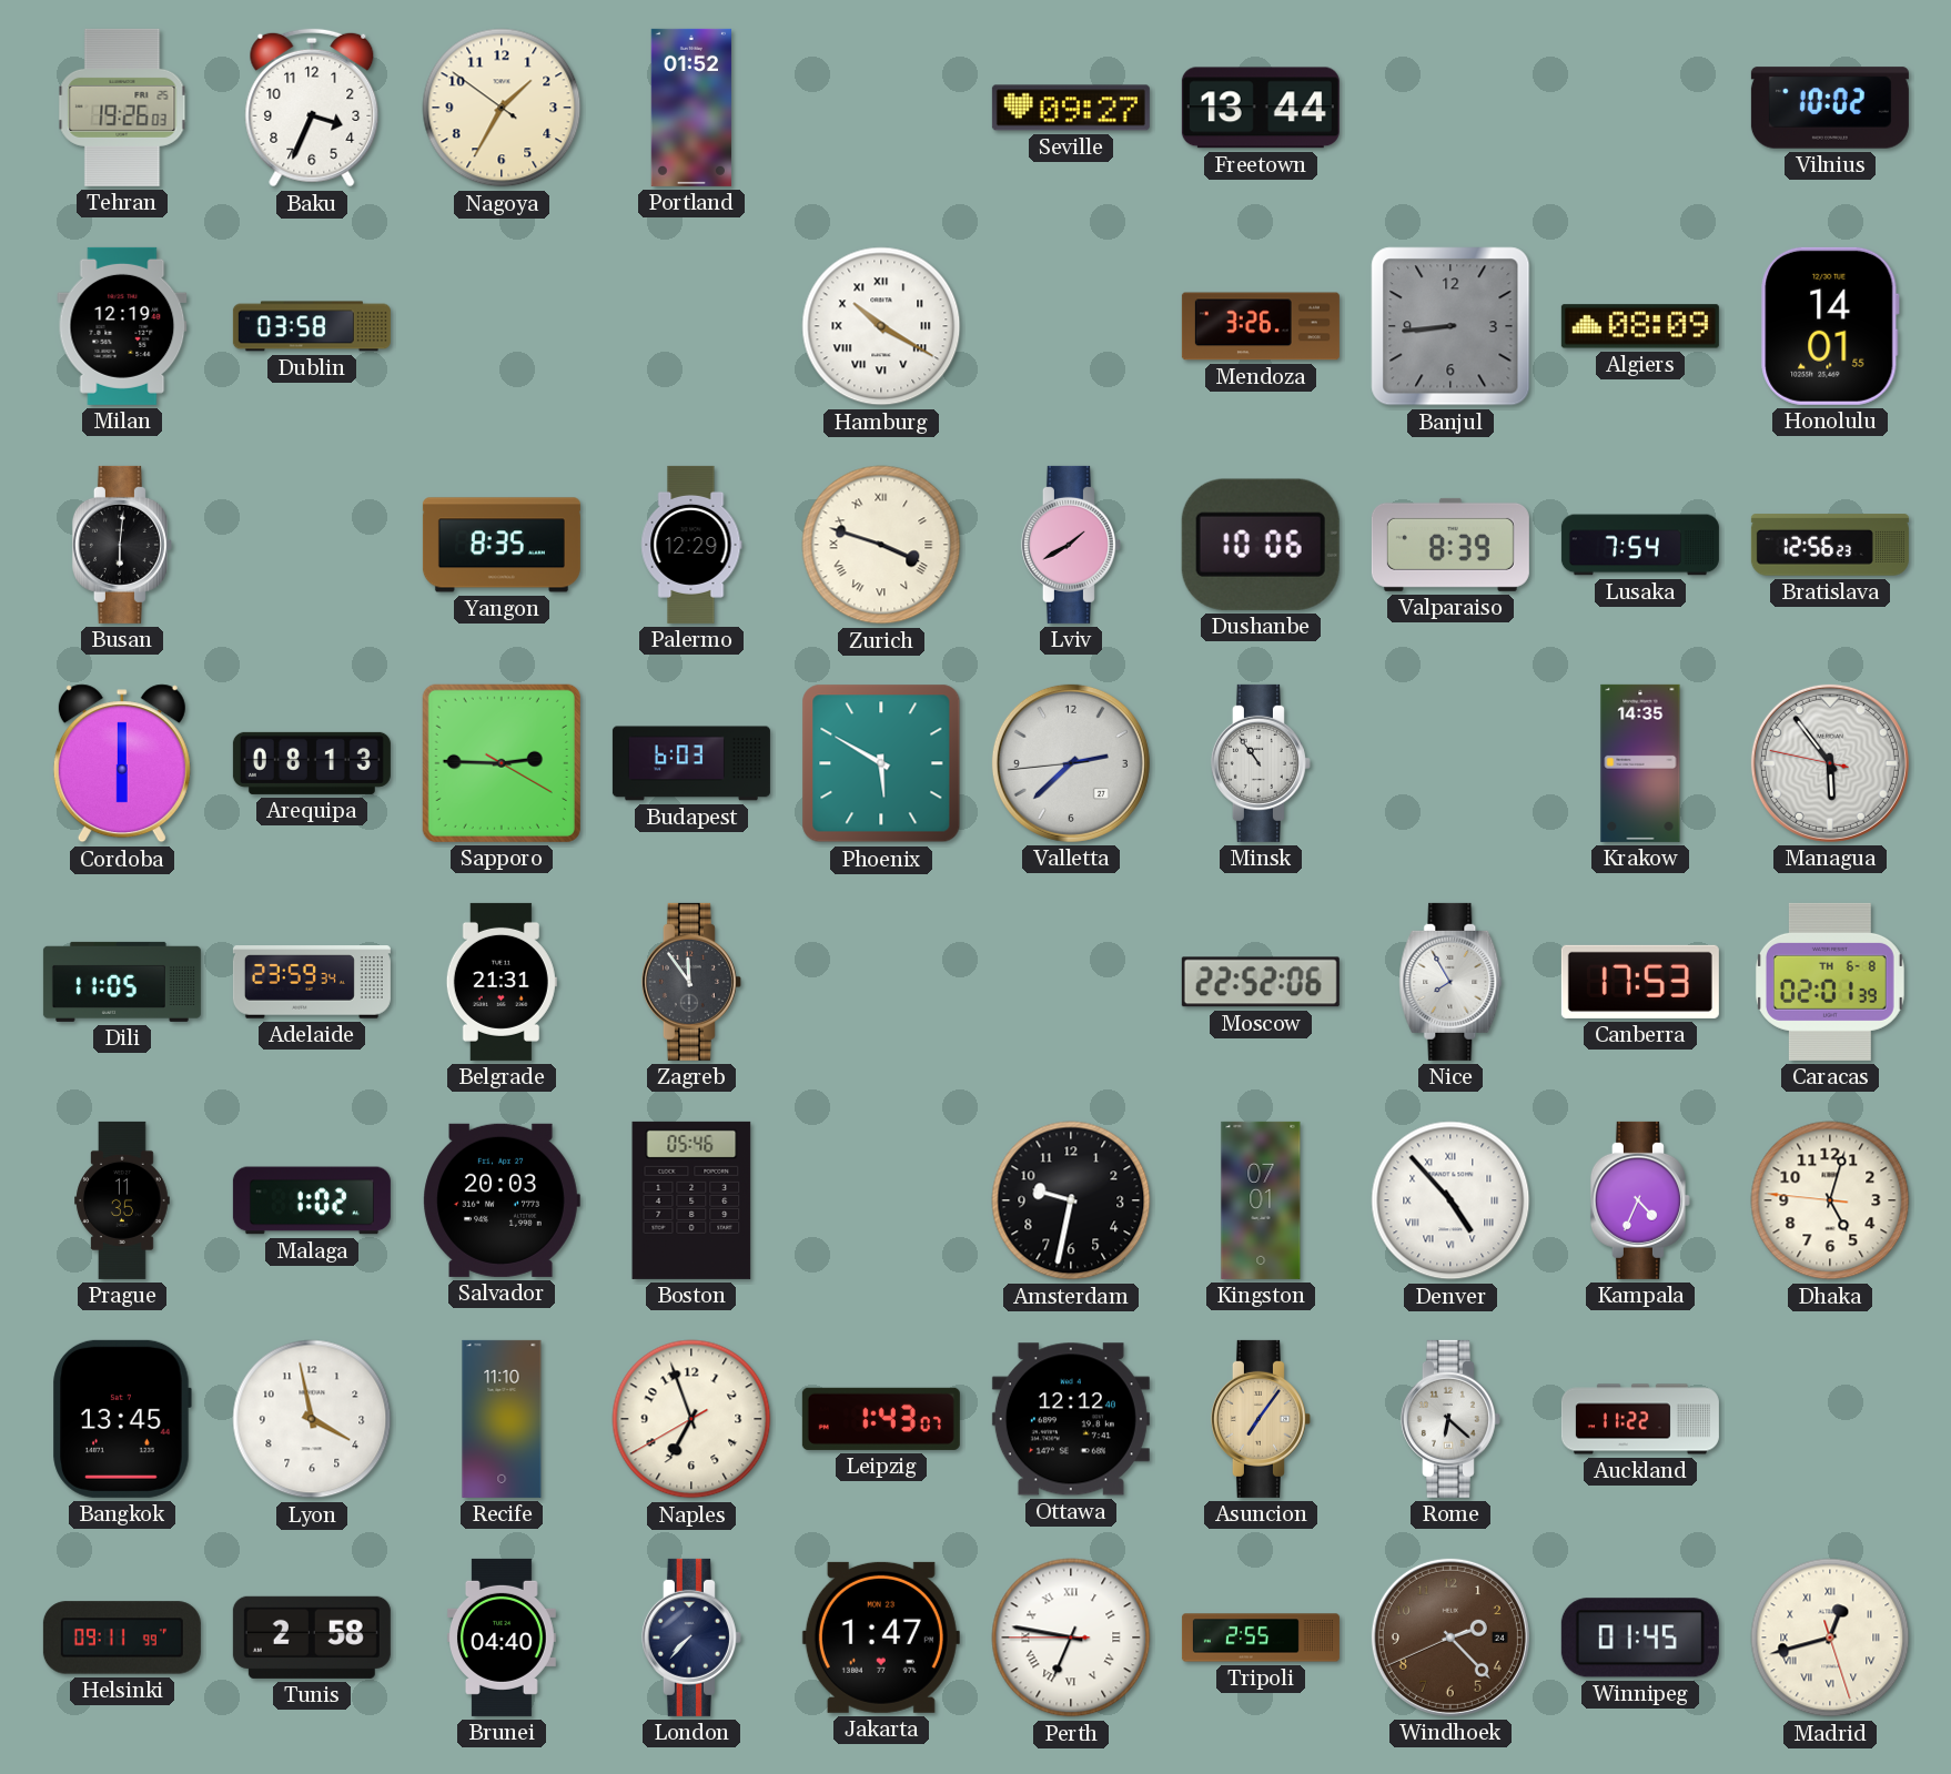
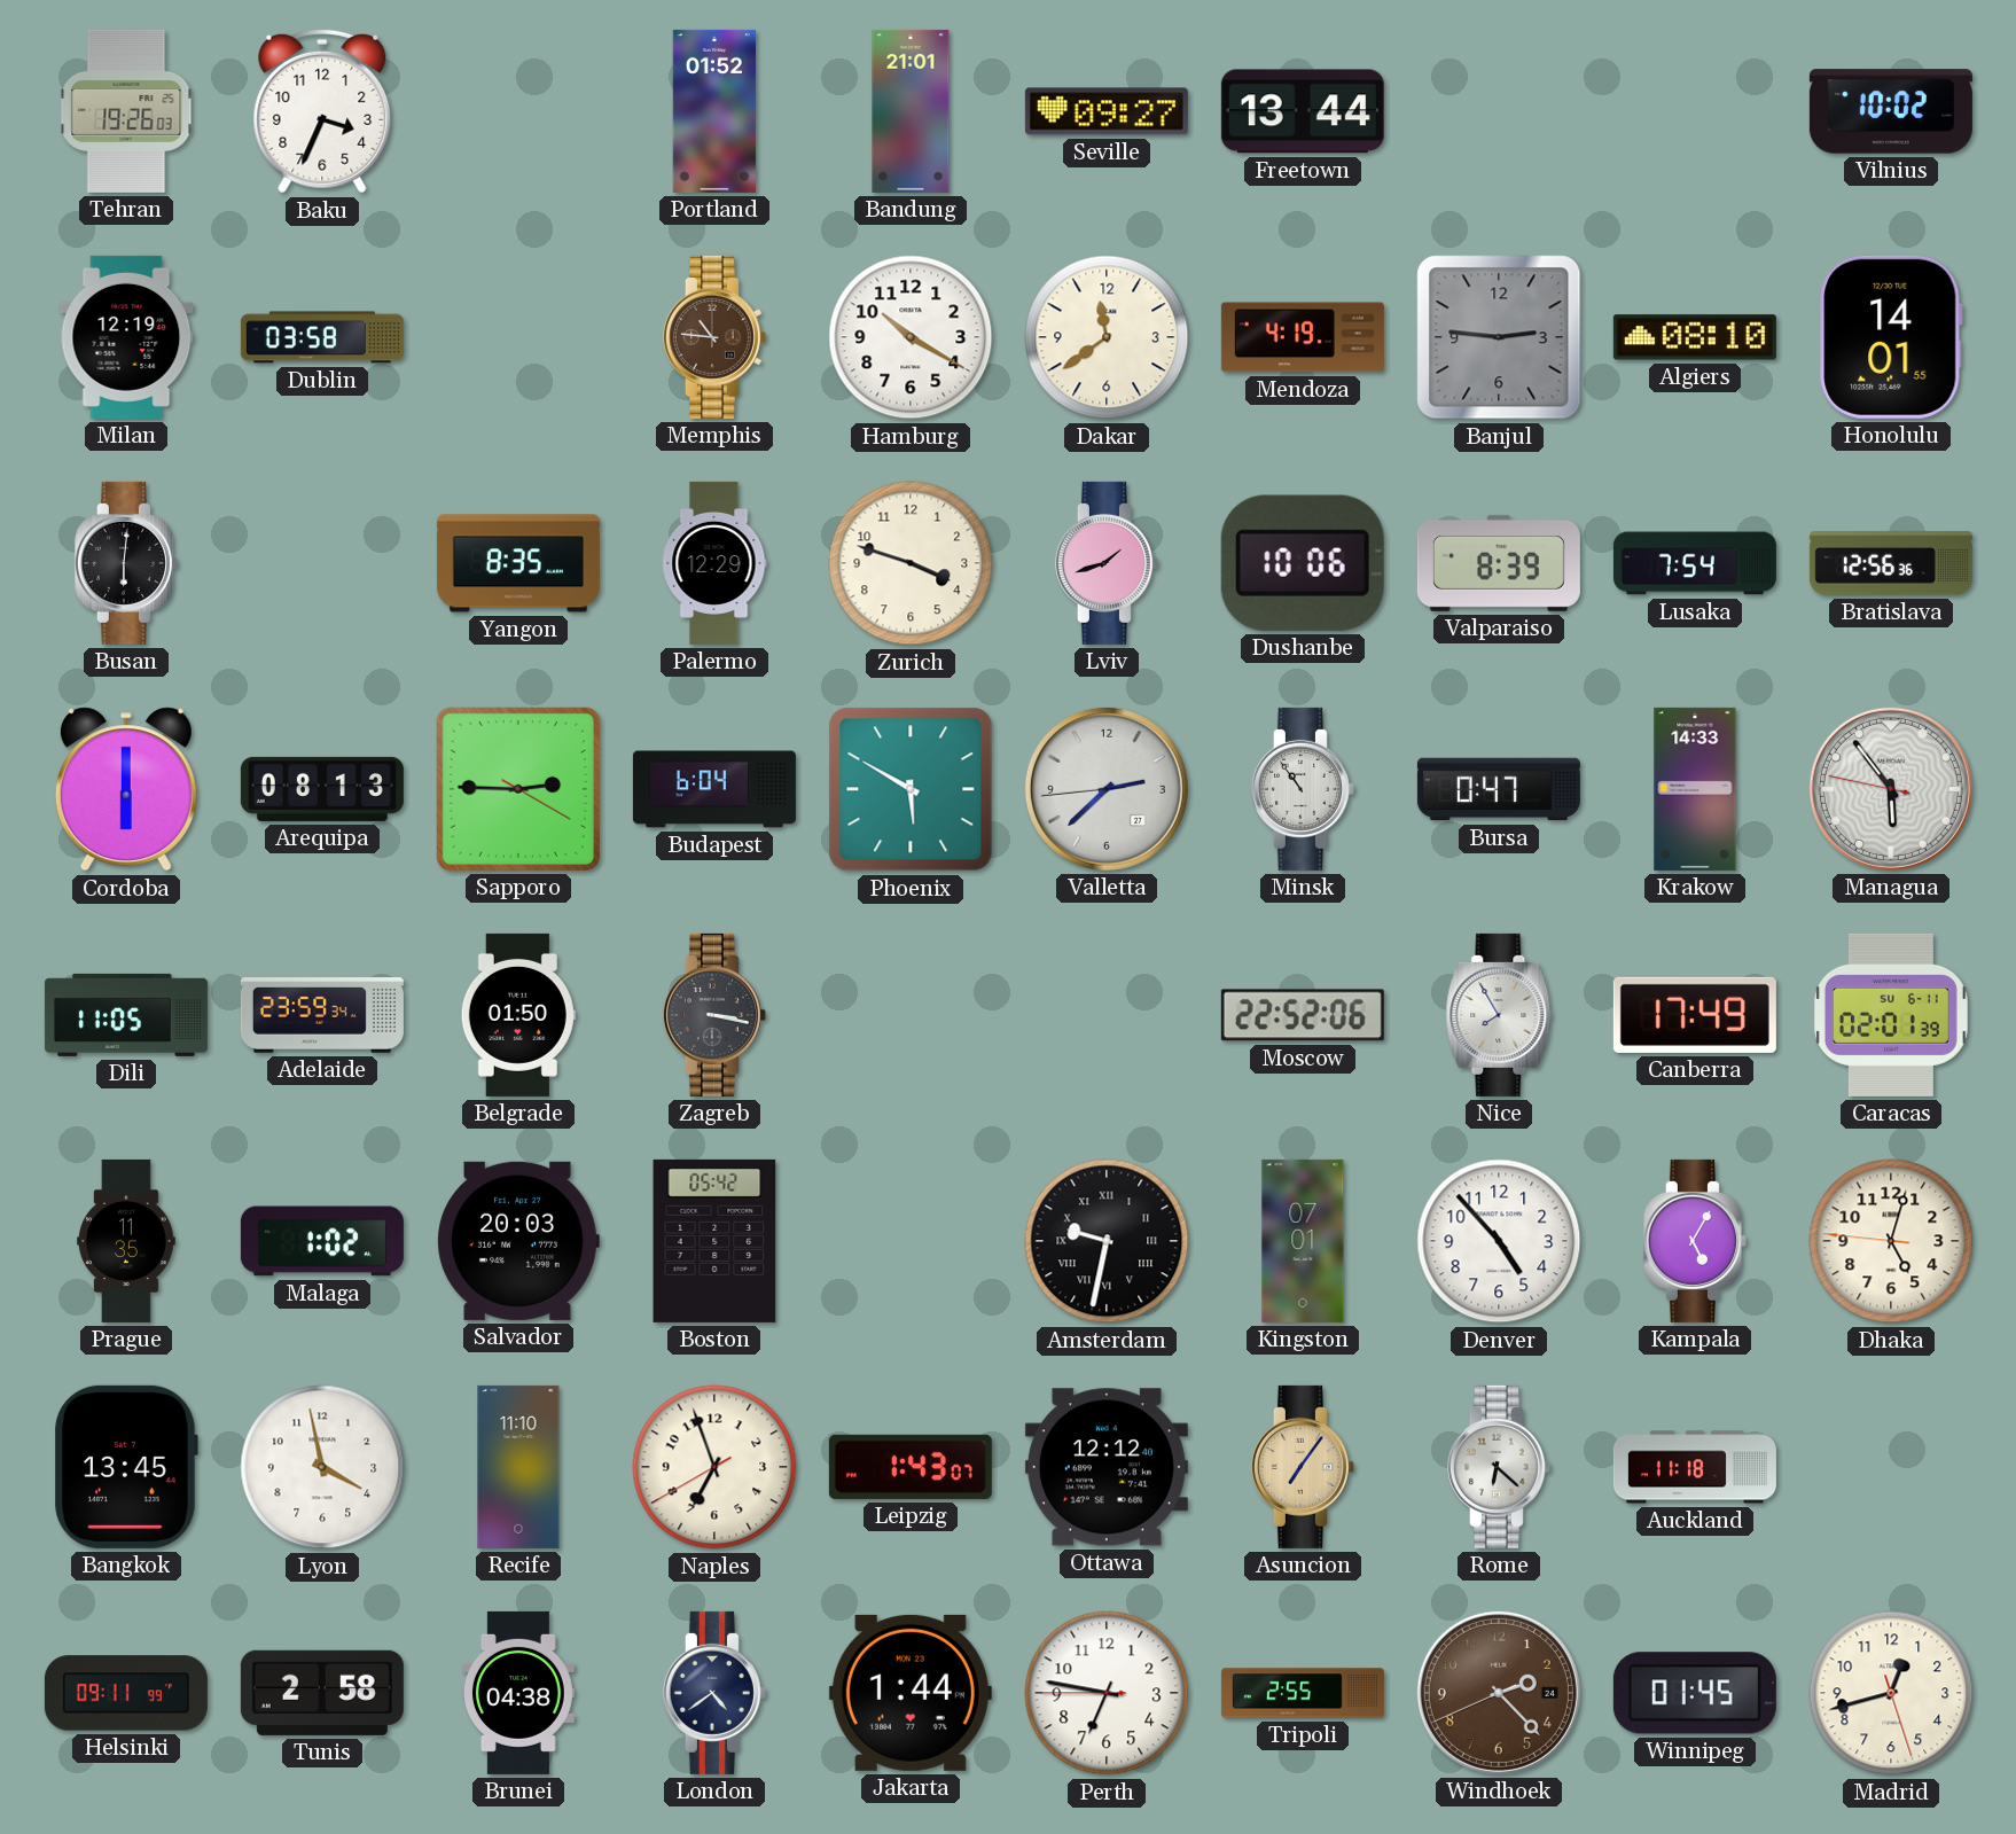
Nagoya: 1:34 -> none
Bandung: none -> 21:01
Memphis: none -> 10:46
Hamburg numerals: Roman -> Arabic
Dakar: none -> 11:39
Mendoza: 3:26 -> 4:19
Banjul: 8:44 -> 2:46
Algiers: 08:09 -> 08:10
Zurich numerals: Roman -> Arabic
Lviv: 1:40 -> 1:42
Bratislava: 12:56:23 -> 12:56:36
Budapest: 6:03 -> 6:04
Bursa: none -> 0:47
Krakow: 14:35 -> 14:33
Belgrade: 21:31 -> 01:50
Zagreb: 11:54 -> 3:17
Canberra: 17:53 -> 17:49
Caracas date: TH 6-8 -> SU 6-11
Boston: 05:46 -> 05:42
Amsterdam numerals: Arabic -> Roman
Denver numerals: Roman -> Arabic
Kampala: 4:34 -> 5:05
Auckland: 11:22 -> 11:18
Brunei: 04:40 -> 04:38
London: 7:37 -> 4:39
Jakarta: 1:47 -> 1:44
Perth numerals: Roman -> Arabic
Madrid numerals: Roman -> Arabic
